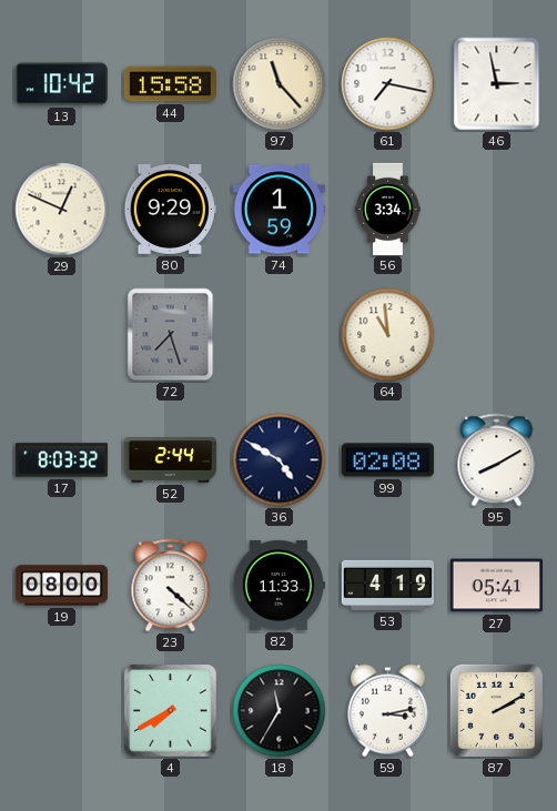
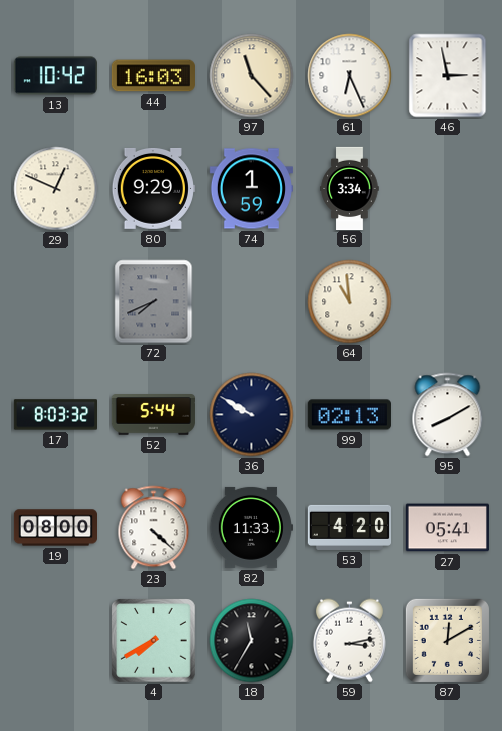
44: 15:58 -> 16:03
61: 7:17 -> 6:26
72: 7:27 -> 7:41
52: 2:44 -> 5:44
36: 4:50 -> 9:50
99: 02:08 -> 02:13
53: 4:19 -> 4:20
87: 2:10 -> 12:10
